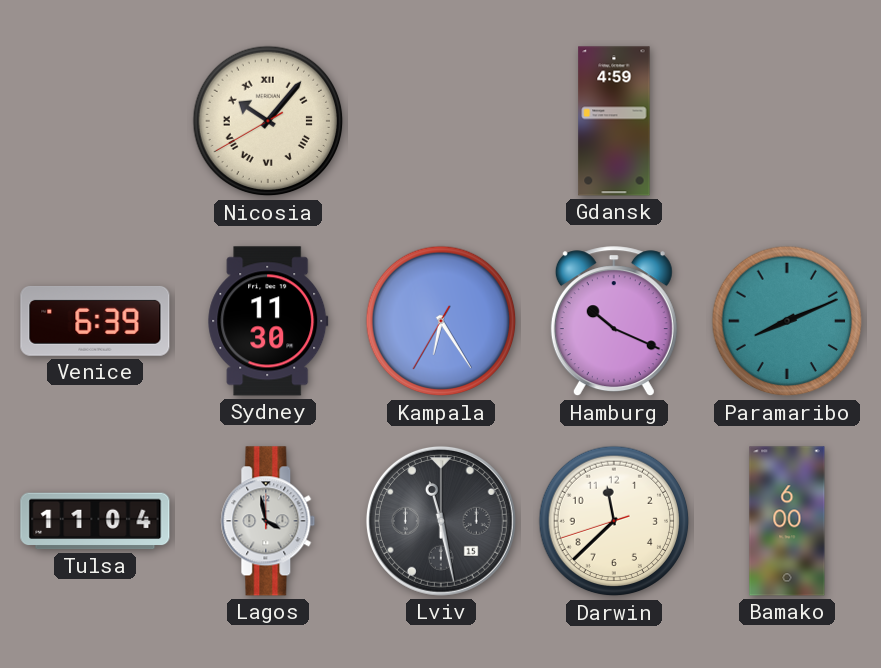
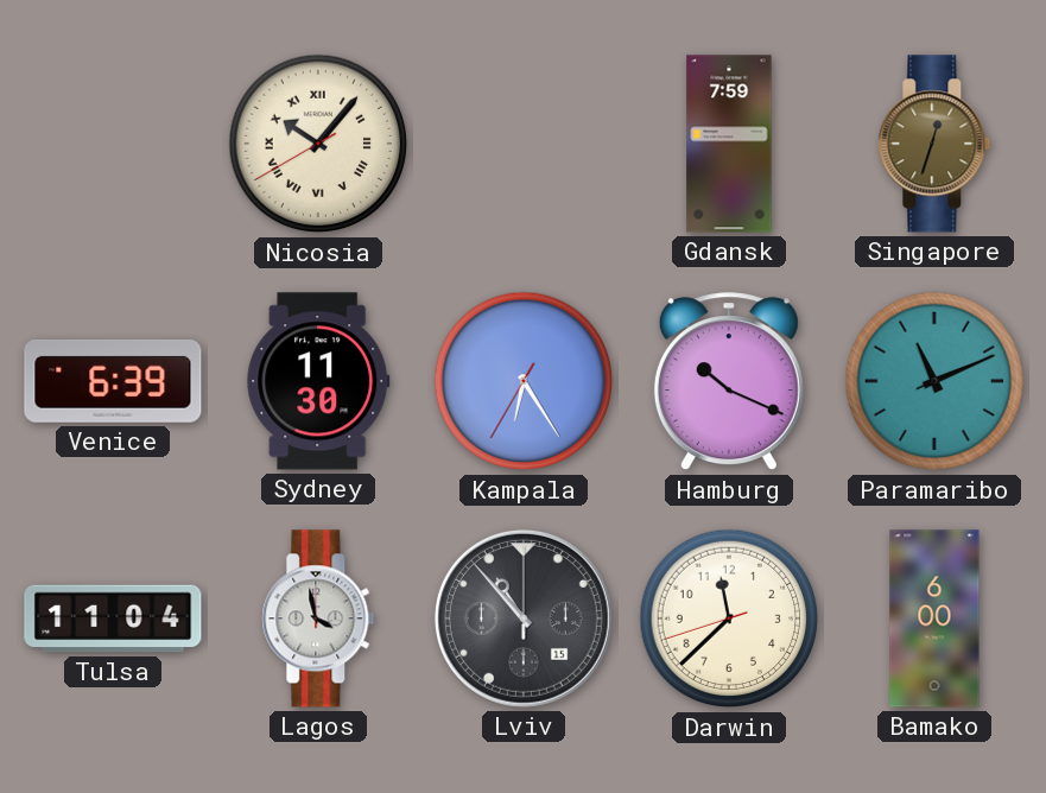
Gdansk: 4:59 -> 7:59
Singapore: none -> 12:33
Paramaribo: 8:11 -> 11:11
Lviv: 11:28 -> 10:53
